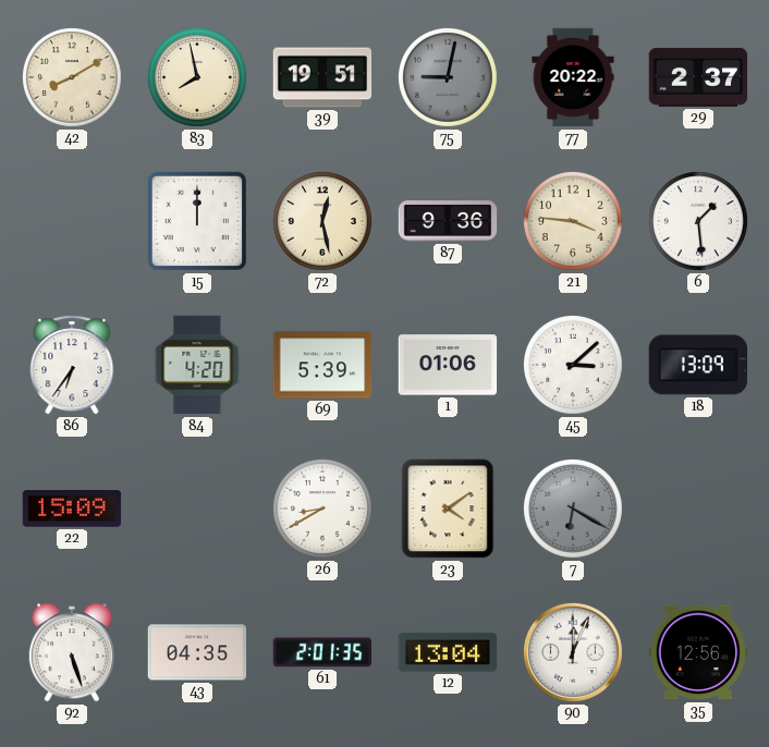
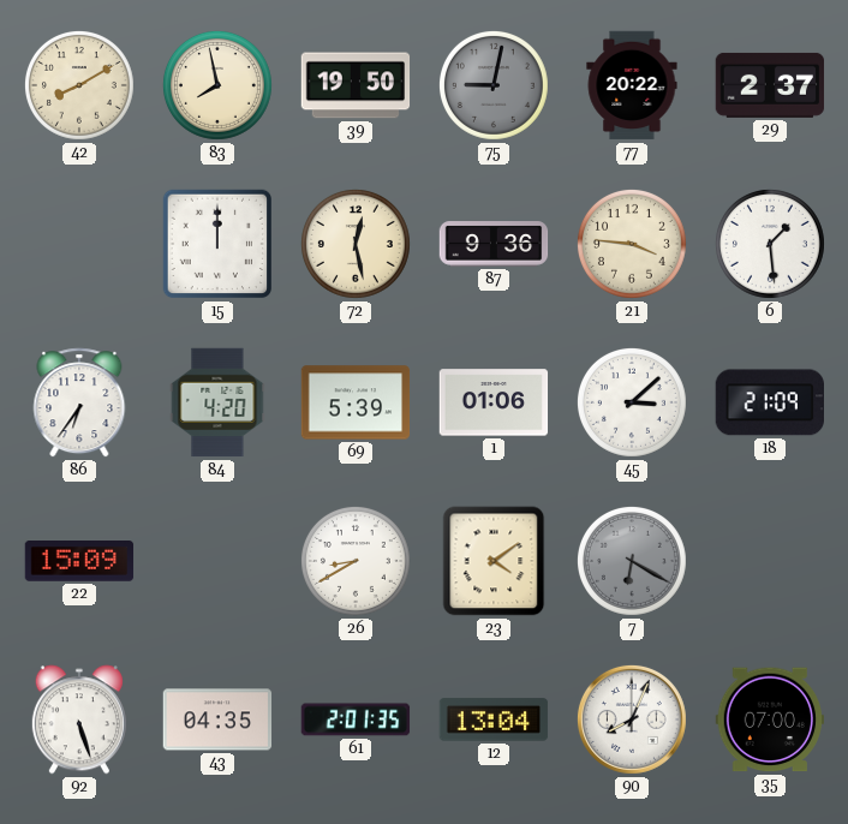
39: 19:51 -> 19:50
18: 13:09 -> 21:09
90: 12:04 -> 8:04
35: 12:56 -> 07:00
